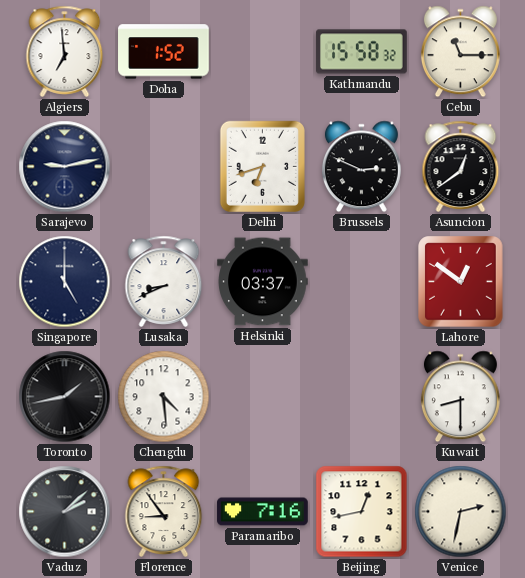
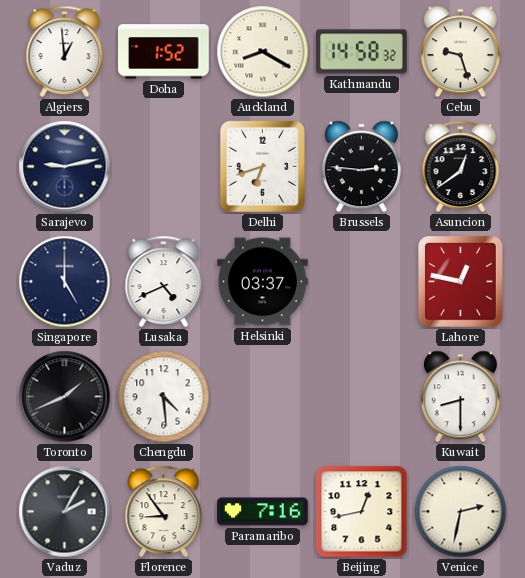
Algiers: 6:59 -> 12:59
Auckland: none -> 8:20
Kathmandu: 15:58 -> 14:58
Cebu: 11:15 -> 9:27
Brussels: 2:49 -> 2:46
Lusaka: 8:41 -> 4:41
Lahore: 12:51 -> 12:47
Toronto: 1:43 -> 1:41
Vaduz: 2:08 -> 2:05
